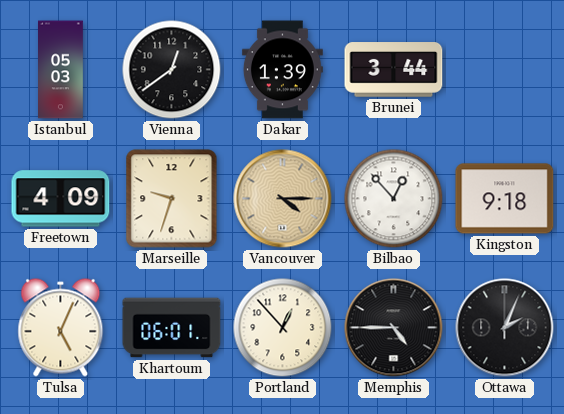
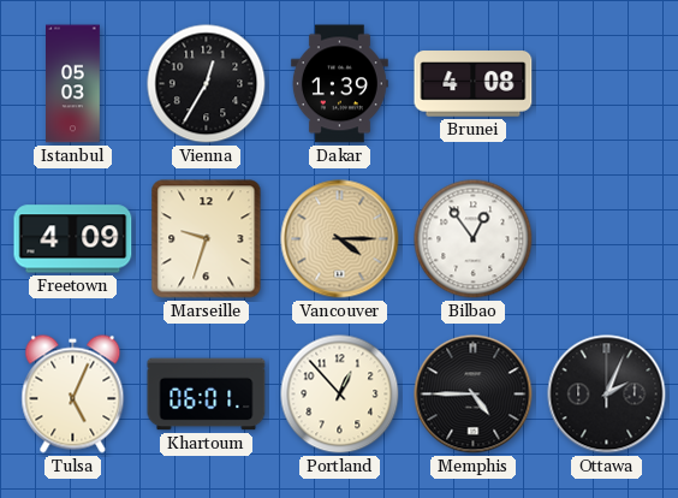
Vienna: 12:39 -> 12:35
Brunei: 3:44 -> 4:08
Bilbao: 12:53 -> 12:54
Kingston: 9:18 -> none
